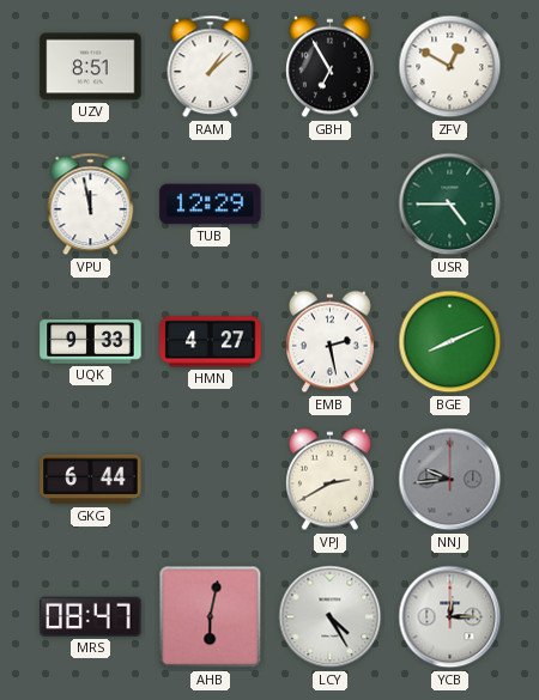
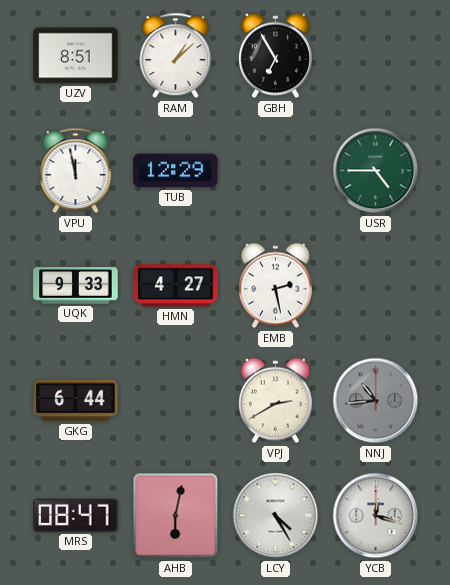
ZFV: 12:50 -> none
BGE: 8:11 -> none
NNJ: 9:44 -> 10:44
YCB: 12:15 -> 12:18
